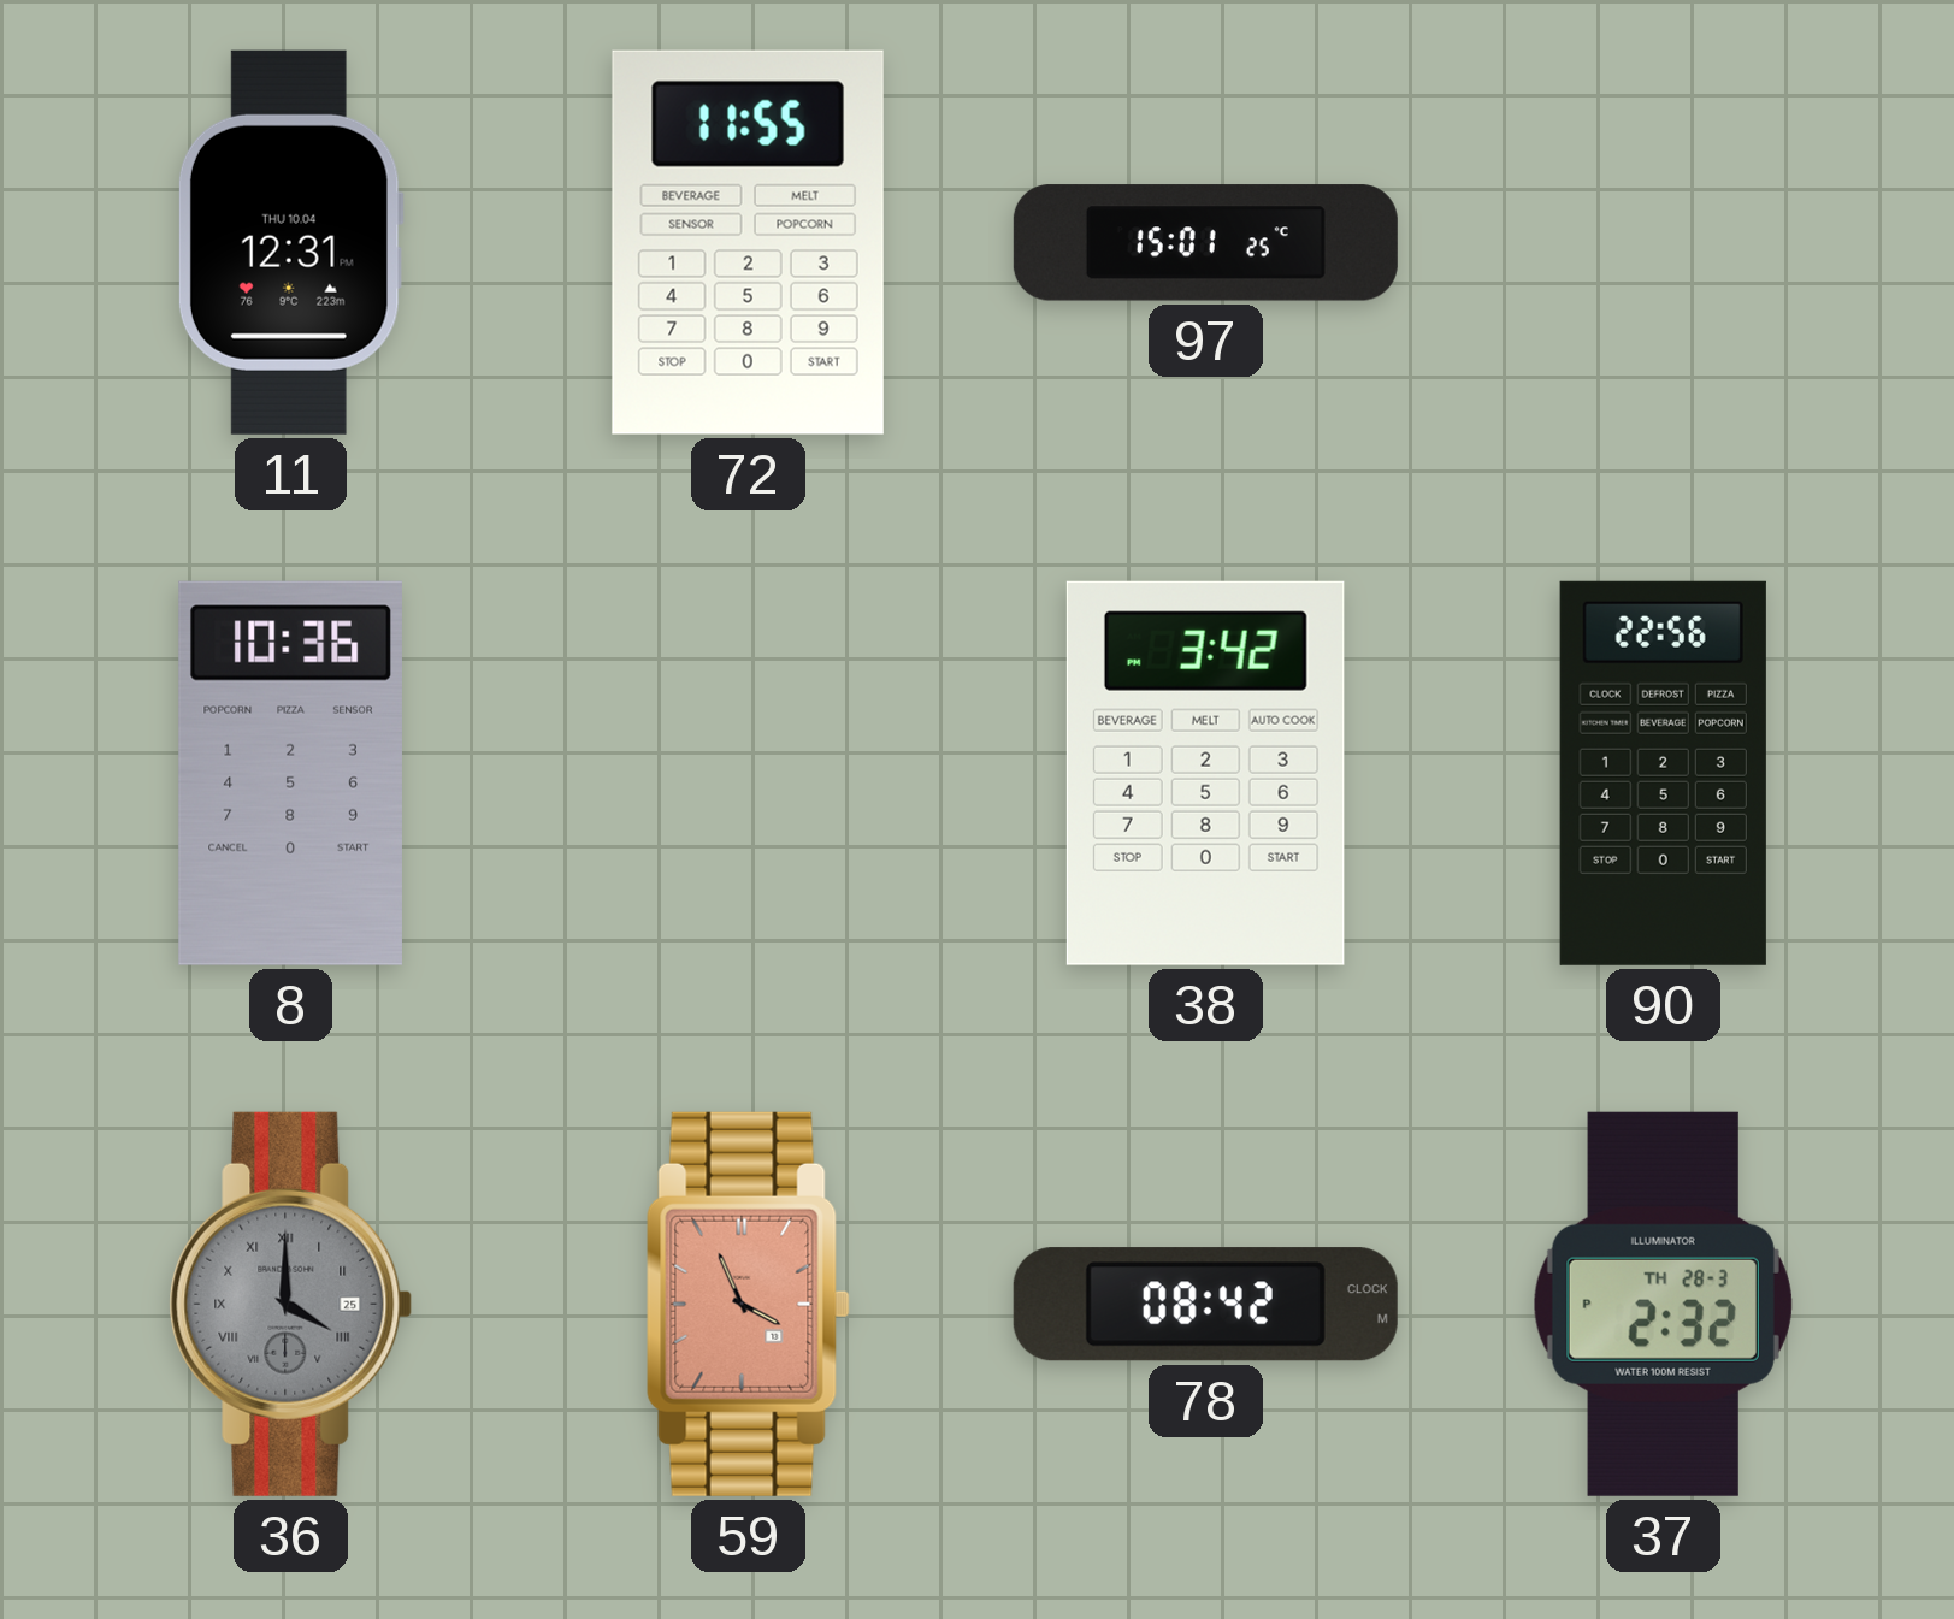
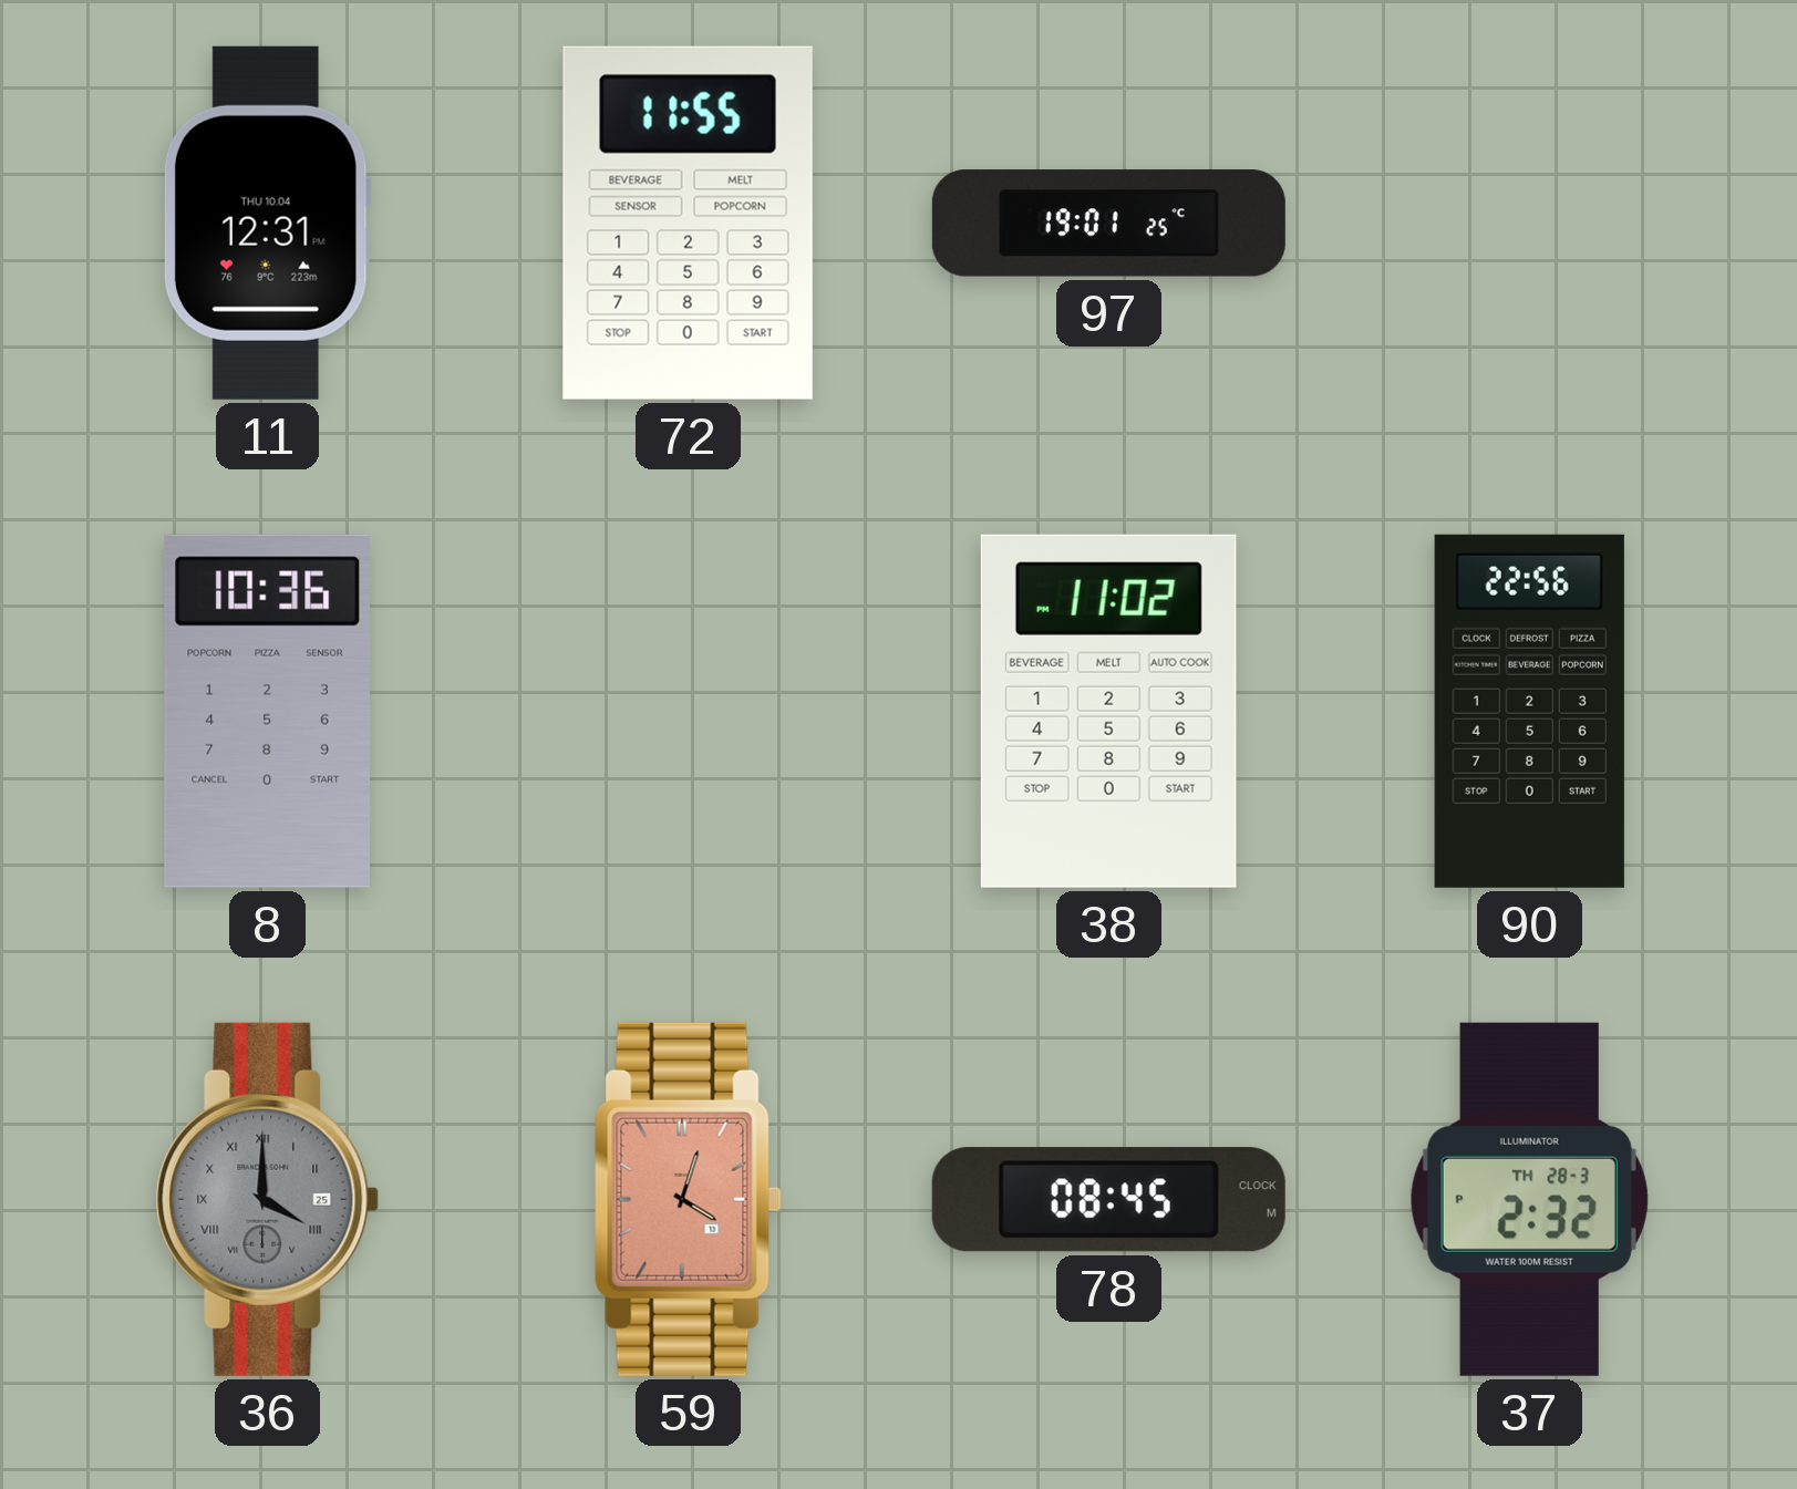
97: 15:01 -> 19:01
38: 3:42 -> 11:02
59: 3:56 -> 4:03
78: 08:42 -> 08:45
